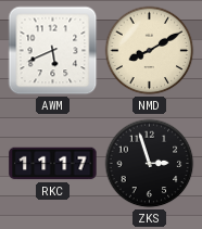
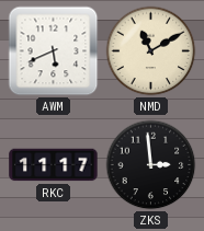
NMD: 8:10 -> 11:10
ZKS: 2:57 -> 2:59
